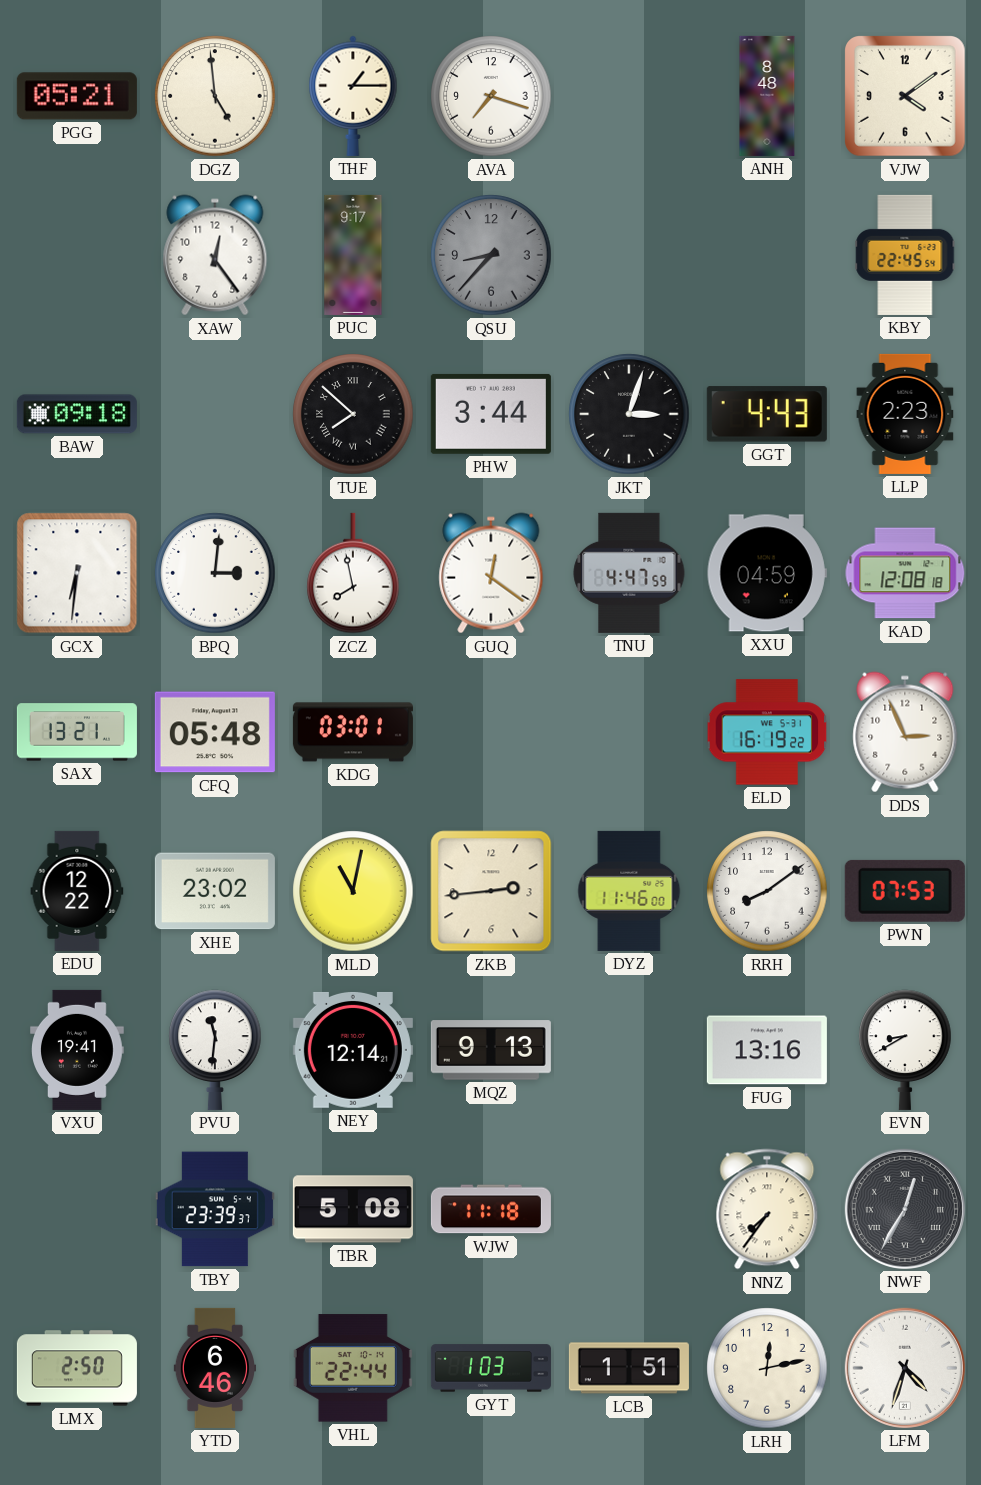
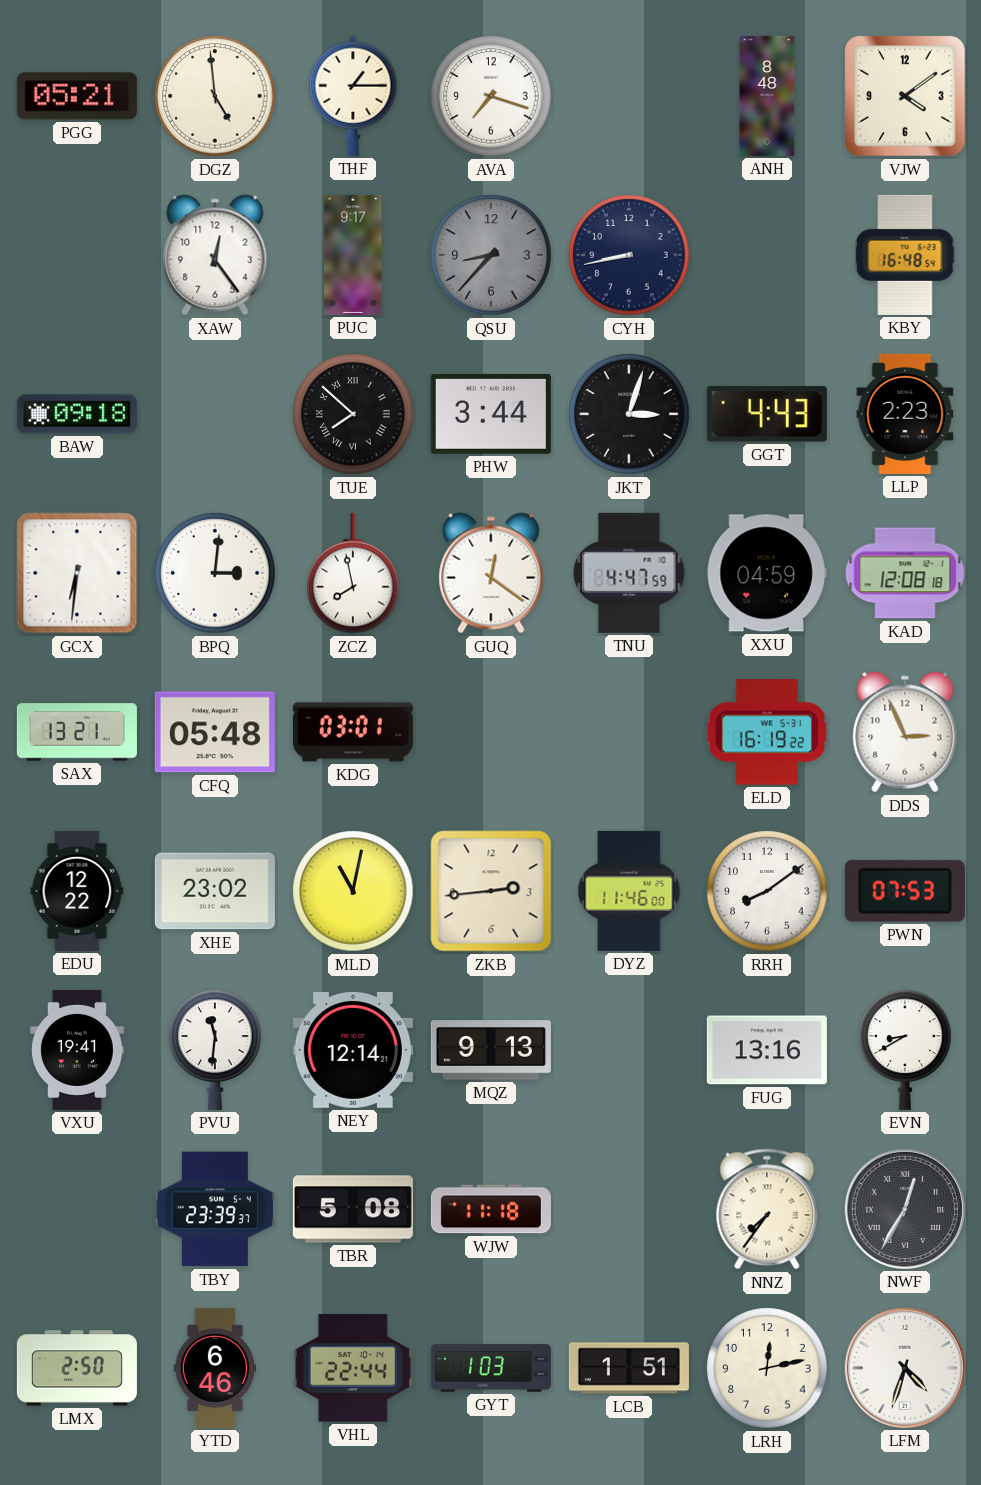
CYH: none -> 8:43
KBY: 22:45 -> 16:48
